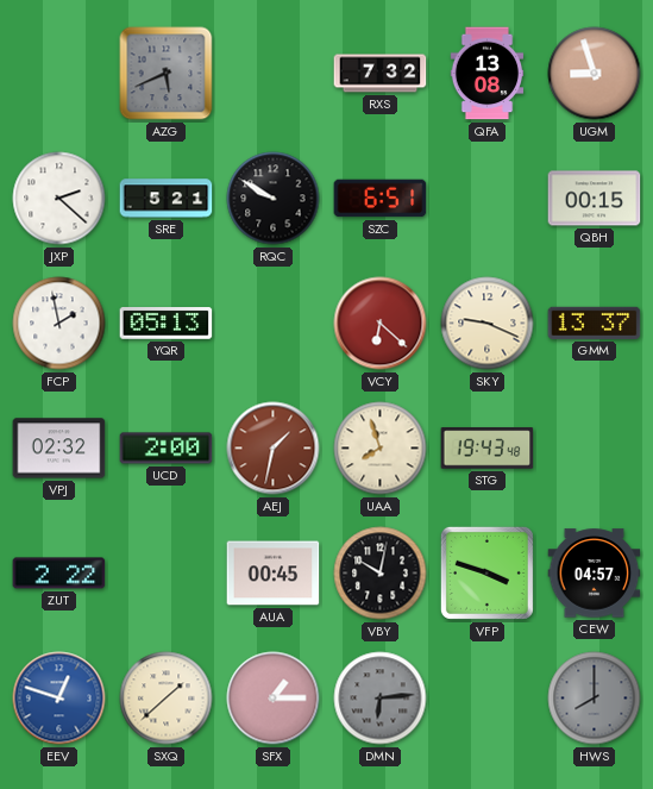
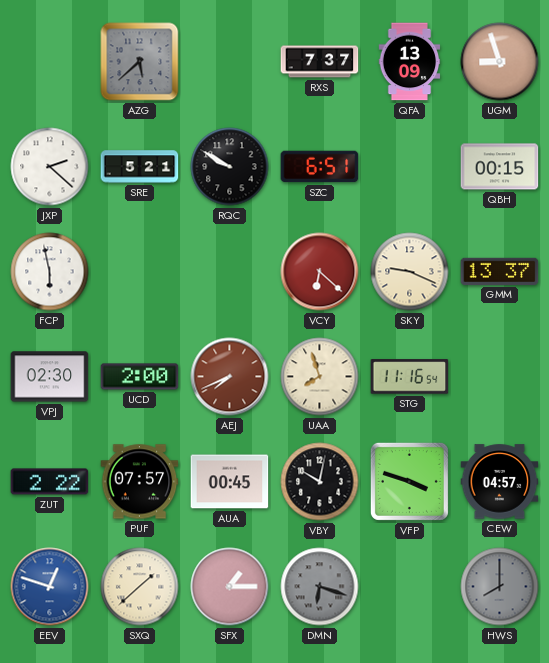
AZG: 5:41 -> 5:38
RXS: 7:32 -> 7:37
QFA: 13:08 -> 13:09
FCP: 1:58 -> 5:58
YQR: 05:13 -> none
VPJ: 02:32 -> 02:30
AEJ: 1:32 -> 7:41
STG: 19:43 -> 11:16
PUF: none -> 07:57
DMN: 6:14 -> 6:18
